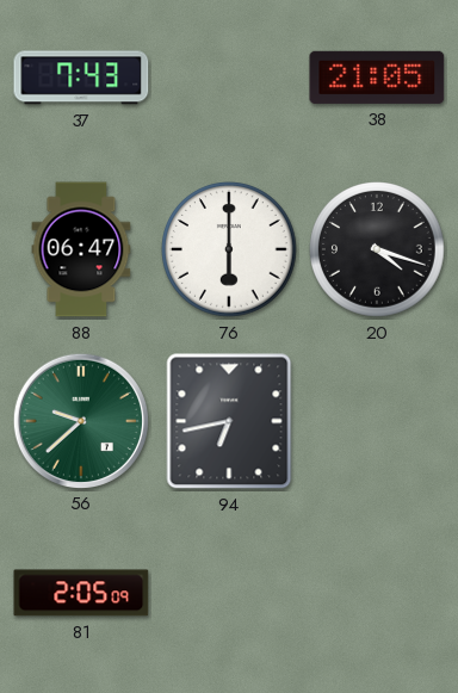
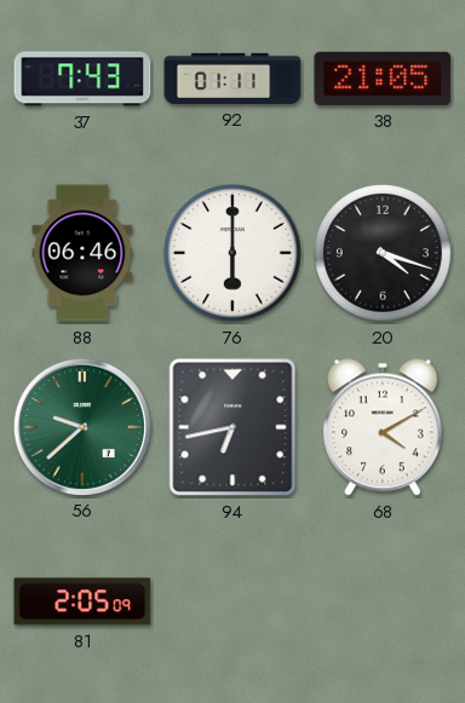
92: none -> 01:11
88: 06:47 -> 06:46
68: none -> 4:10
